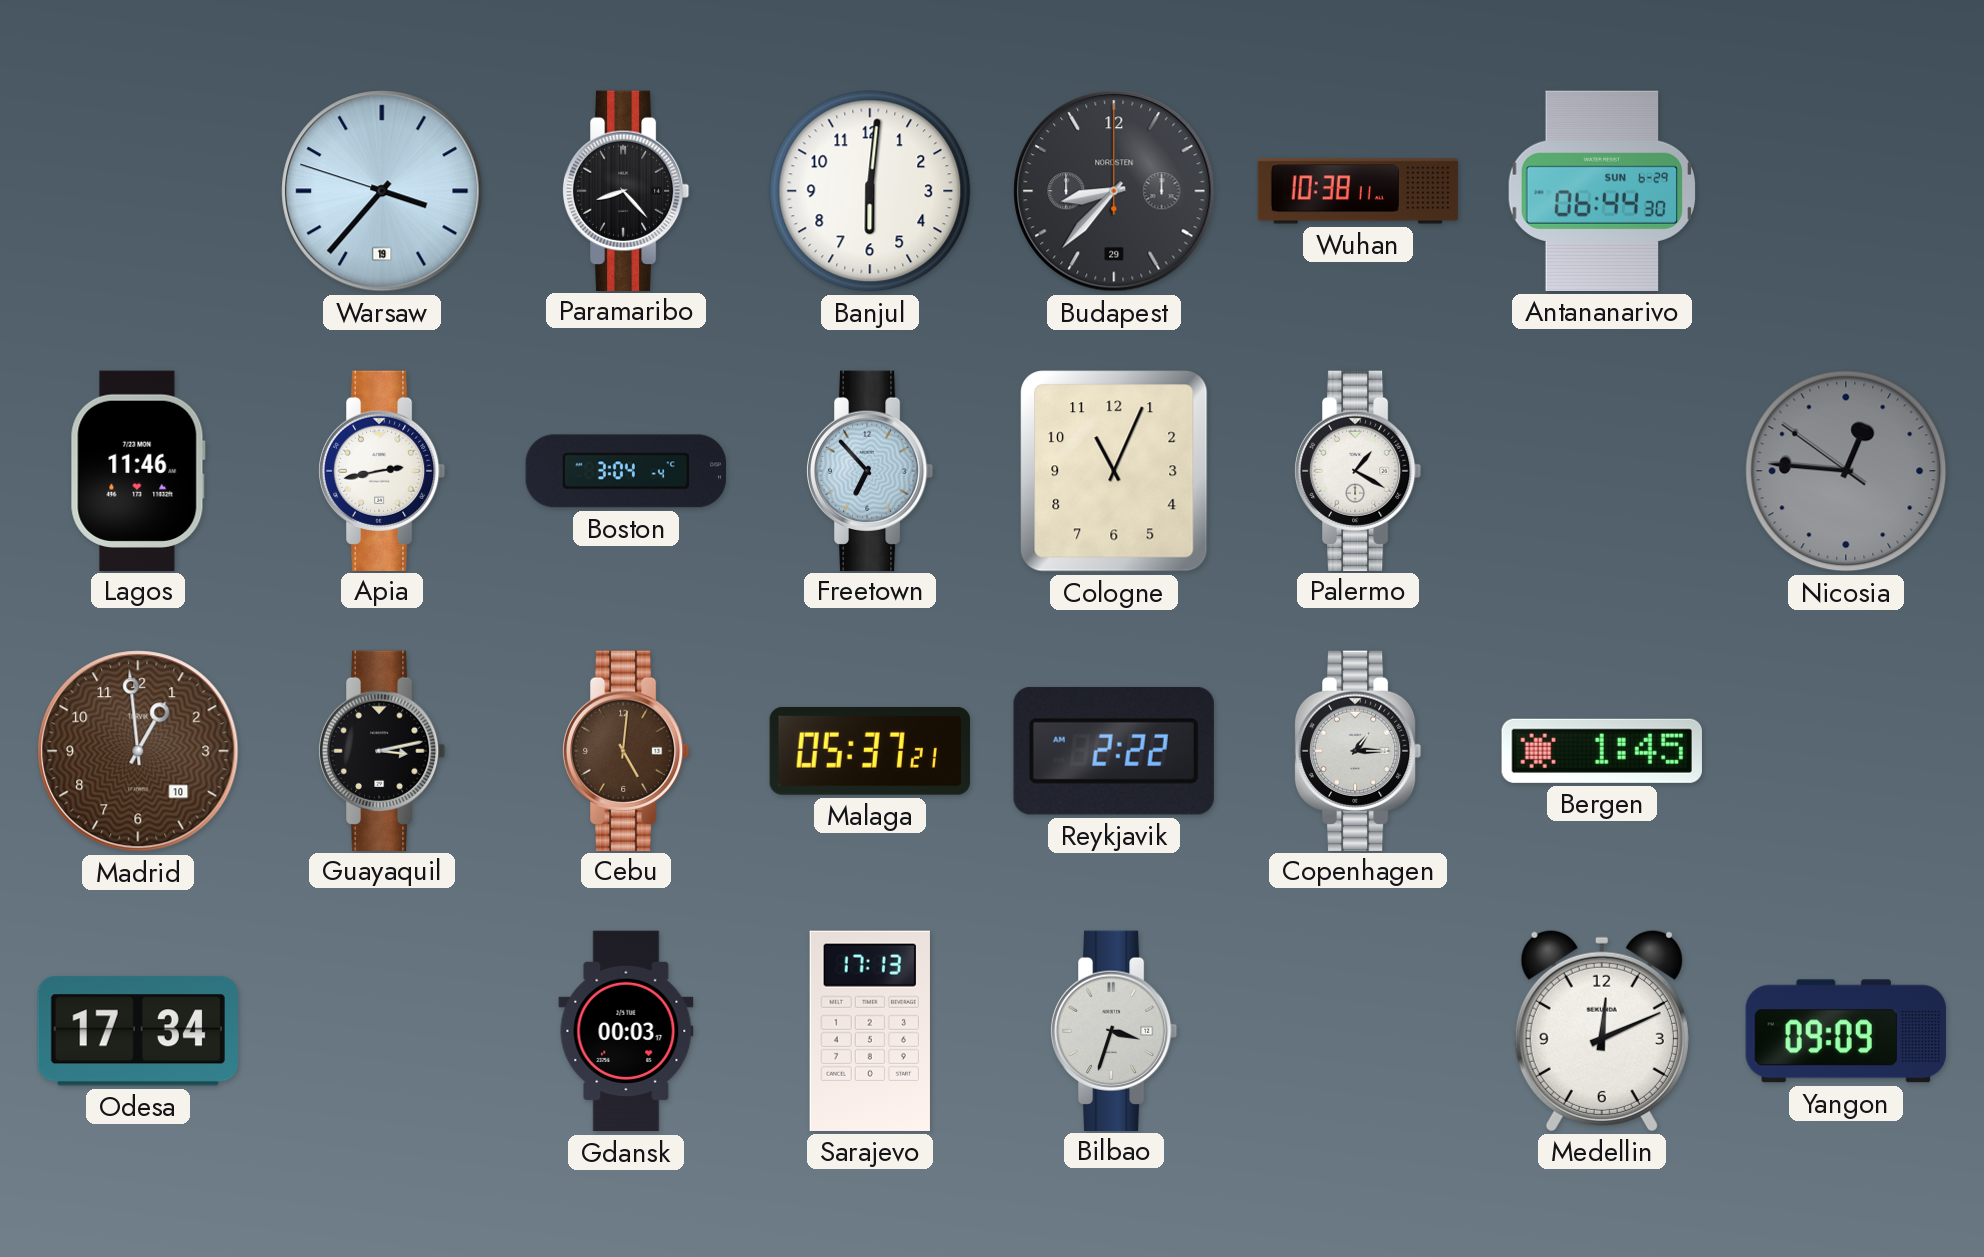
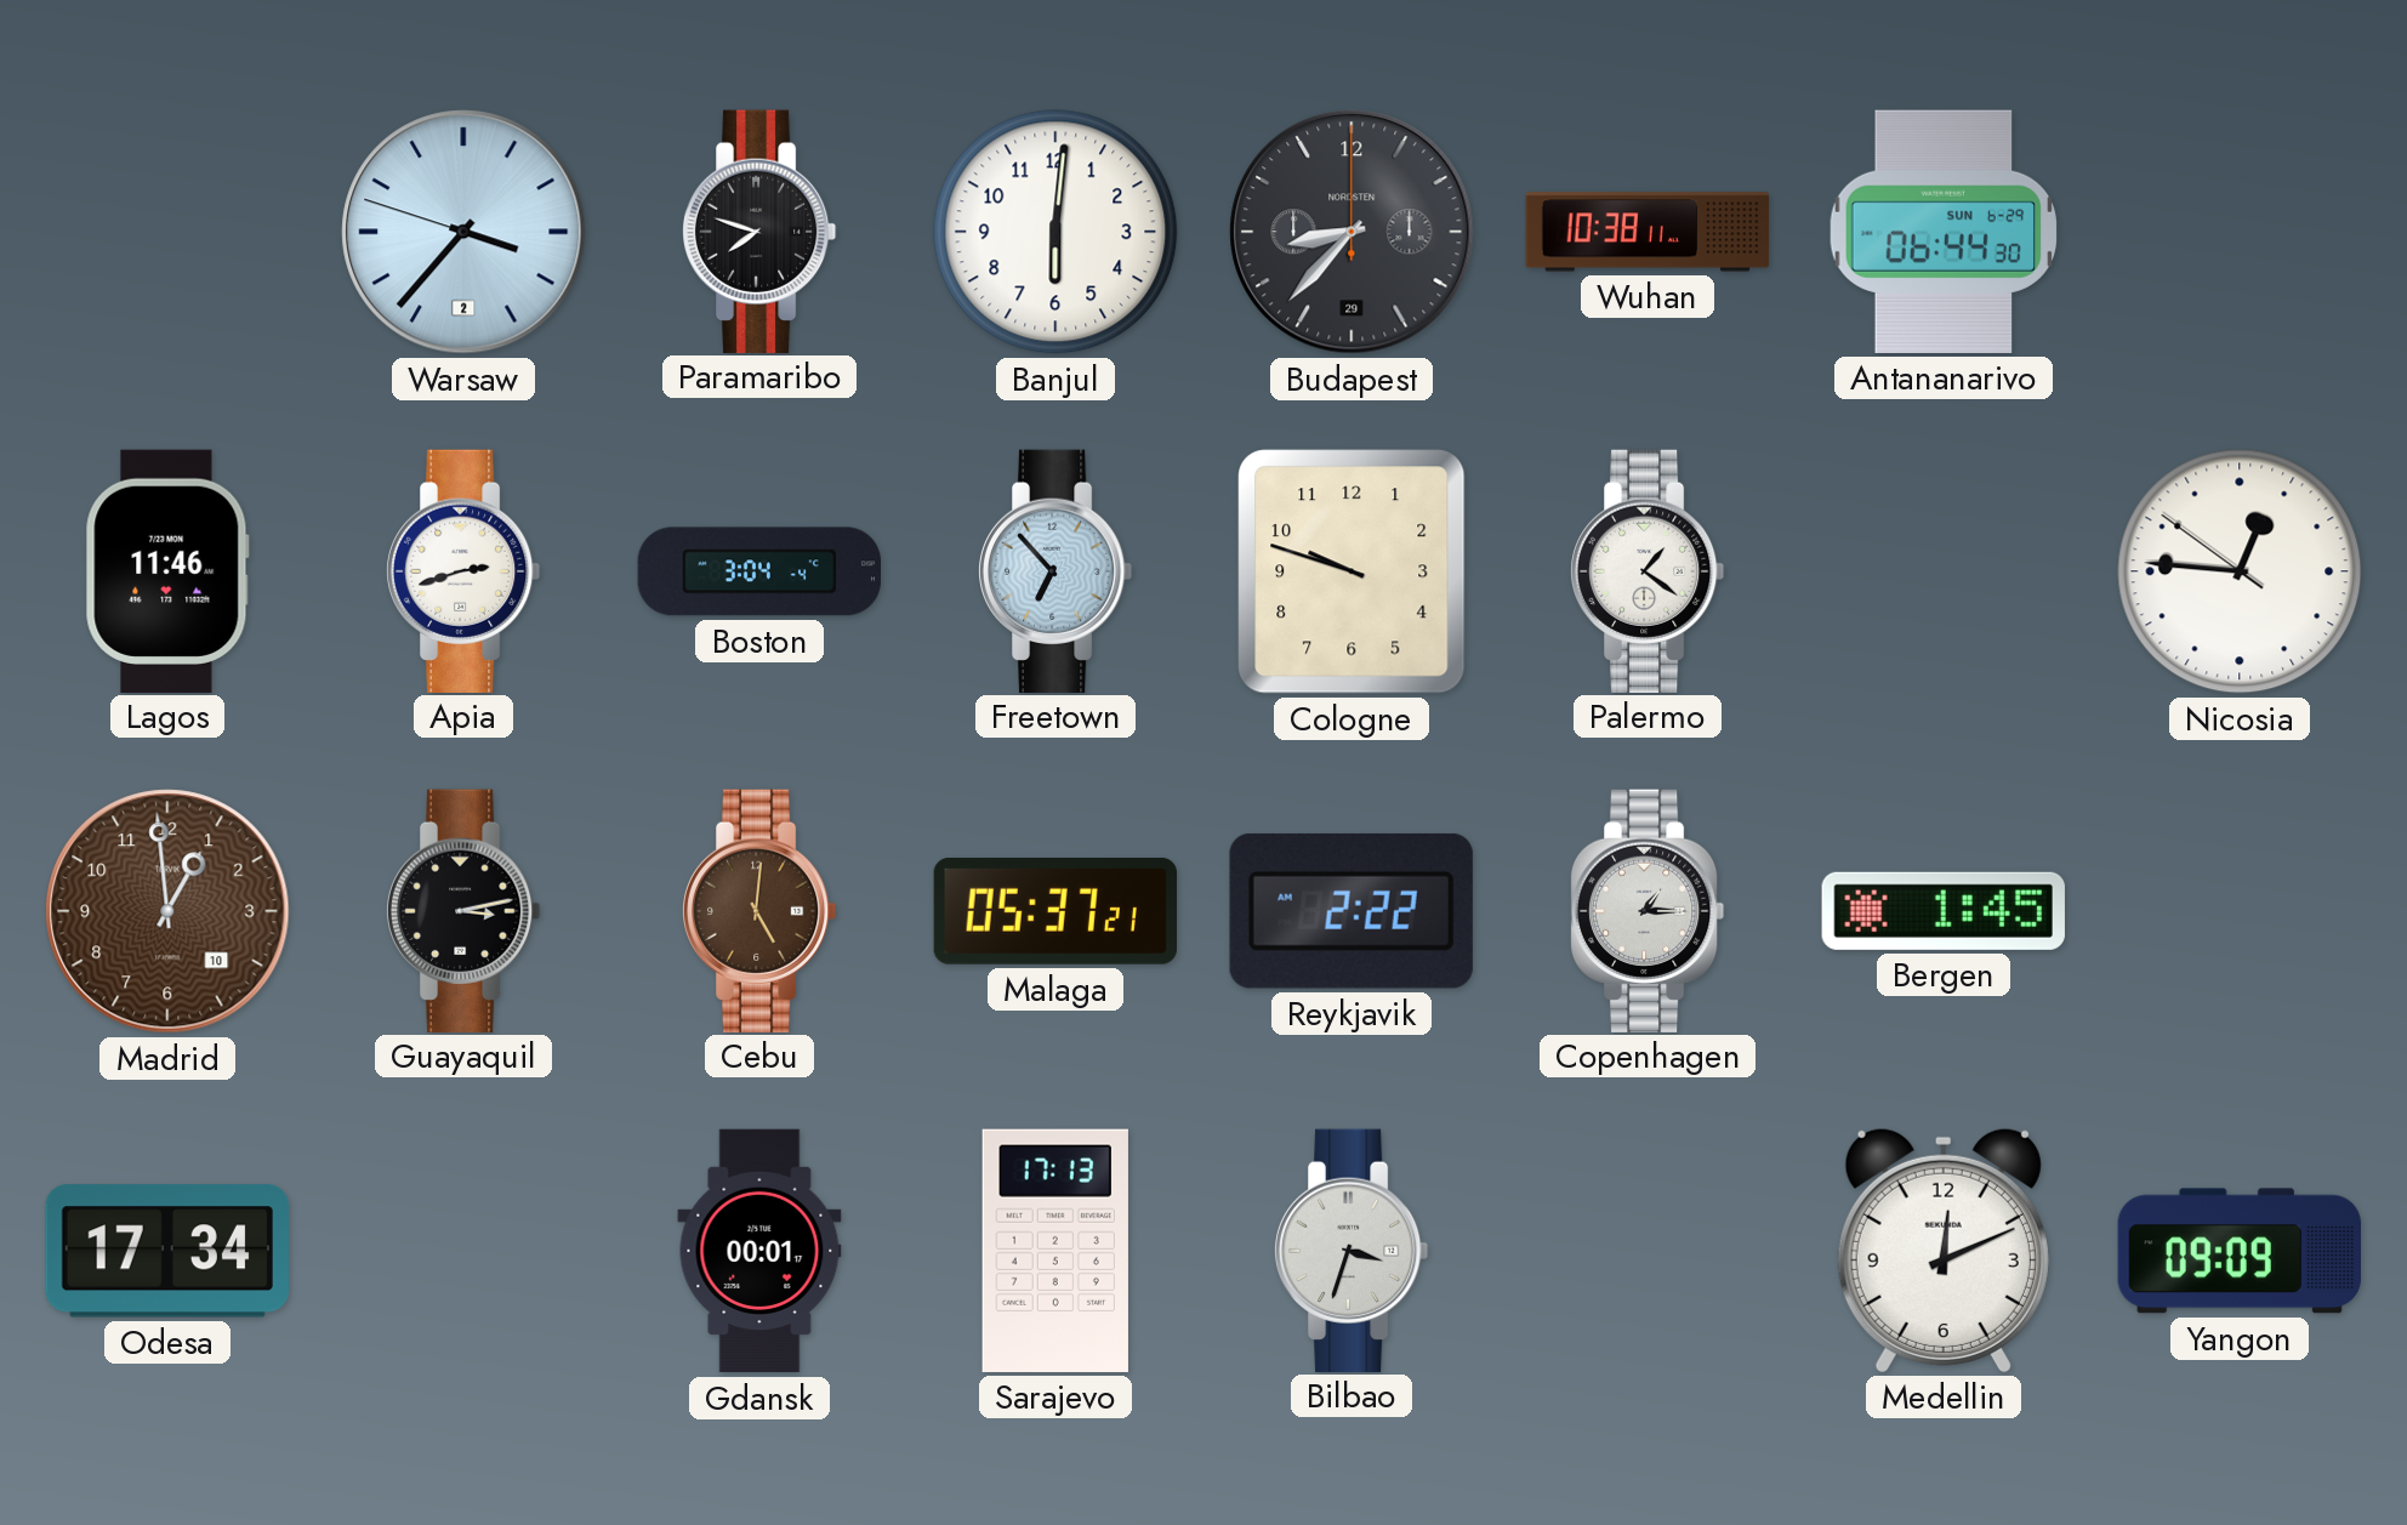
Warsaw date: 19 -> 2
Paramaribo: 8:23 -> 7:48
Apia: 2:43 -> 2:42
Cologne: 11:04 -> 9:48
Palermo: 1:20 -> 1:21
Nicosia dial: grey -> white
Gdansk: 00:03 -> 00:01
